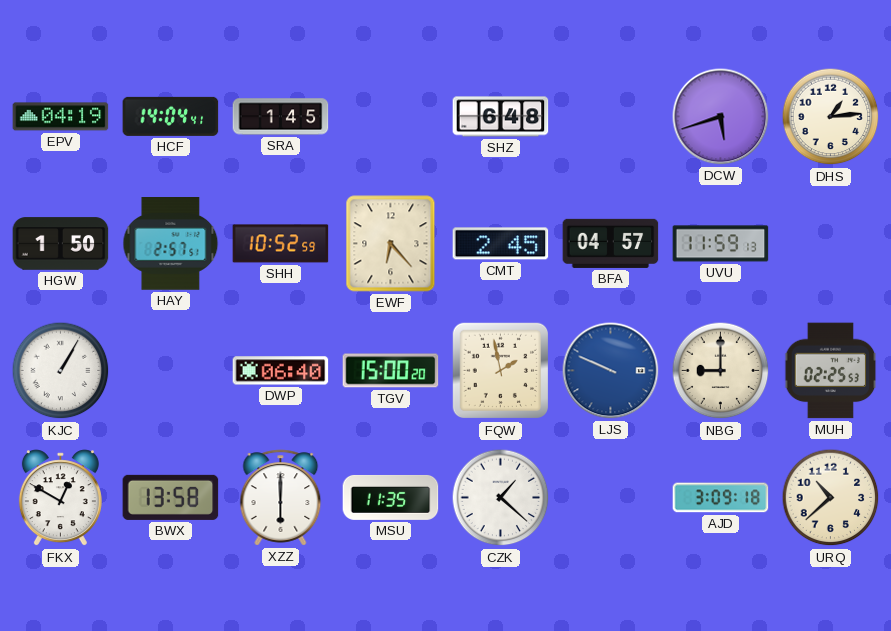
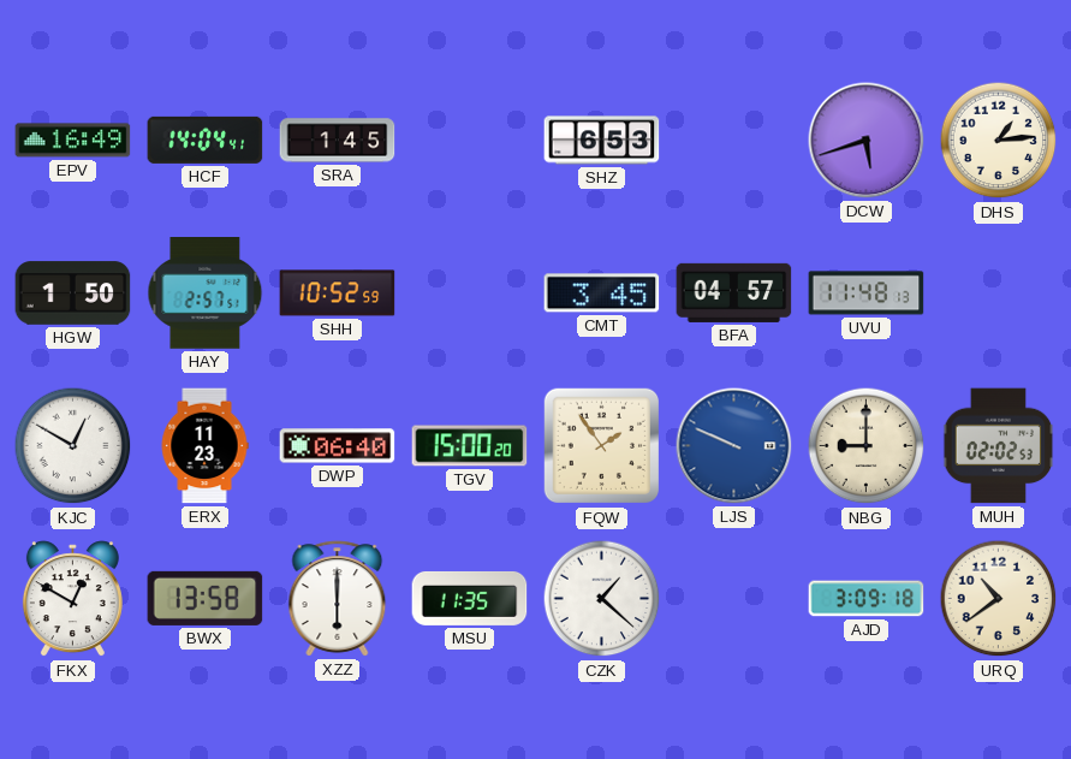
EPV: 04:19 -> 16:49
SHZ: 6:48 -> 6:53
EWF: 6:23 -> none
CMT: 2:45 -> 3:45
UVU: 11:59 -> 11:48
KJC: 1:05 -> 12:50
ERX: none -> 11:23
FQW: 1:58 -> 1:54
MUH: 02:25 -> 02:02
URQ: 10:38 -> 10:39
